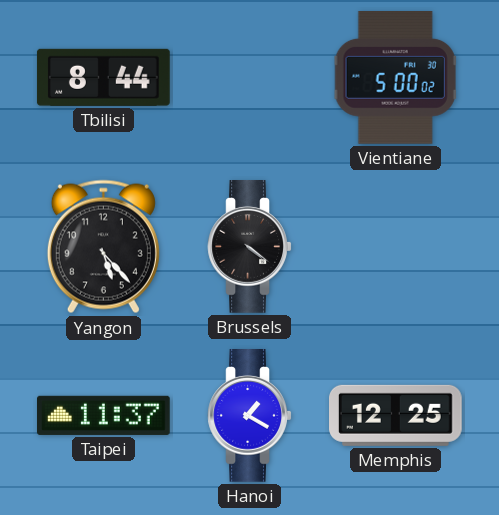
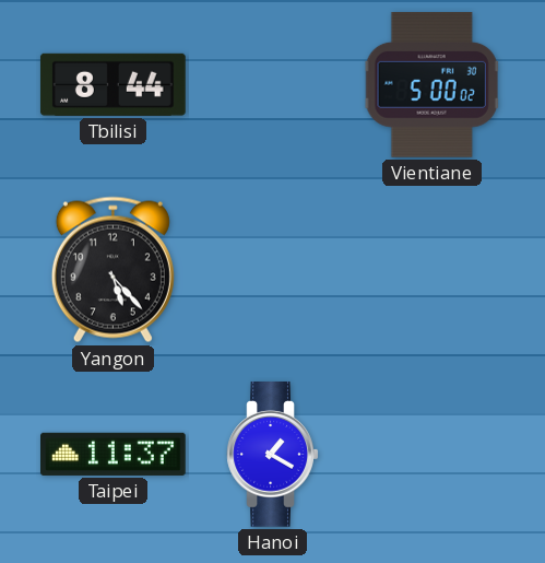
Brussels: 4:21 -> none
Memphis: 12:25 -> none
